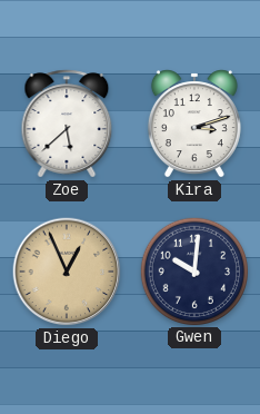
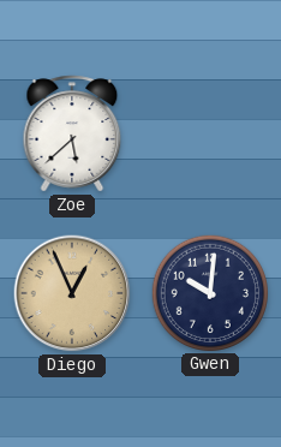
Kira: 3:12 -> none
